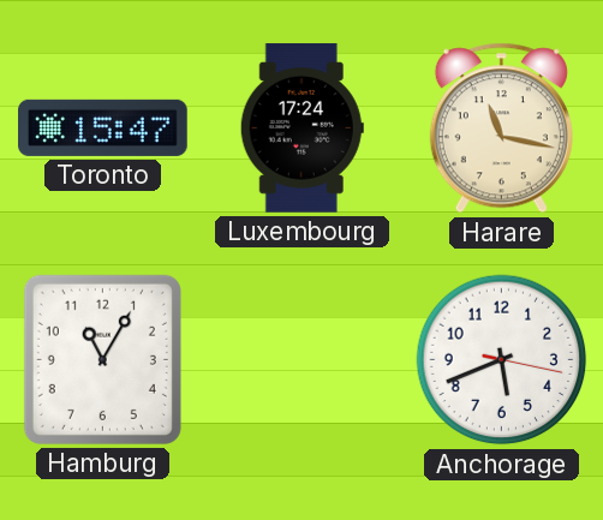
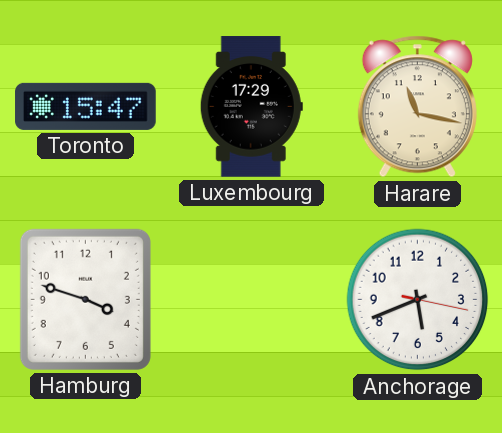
Luxembourg: 17:24 -> 17:29
Hamburg: 11:05 -> 3:48
